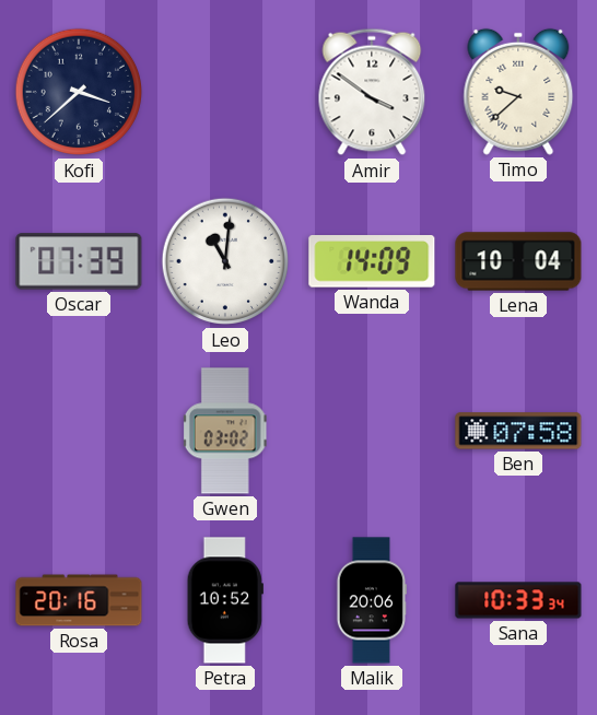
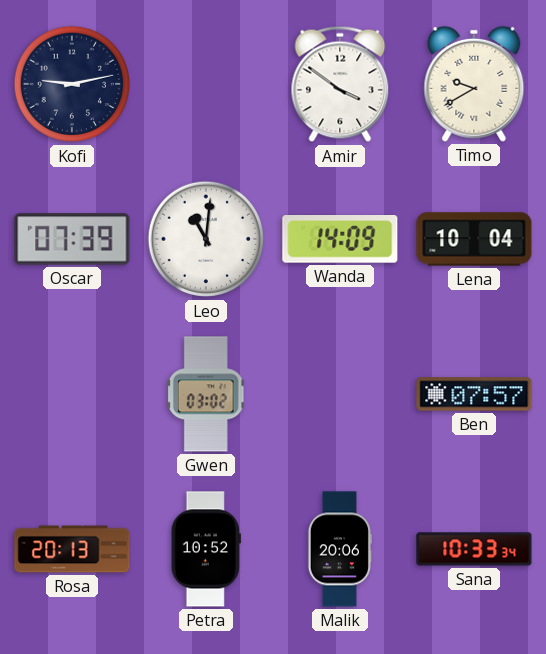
Kofi: 3:38 -> 9:13
Timo: 9:38 -> 9:40
Ben: 07:58 -> 07:57
Rosa: 20:16 -> 20:13
